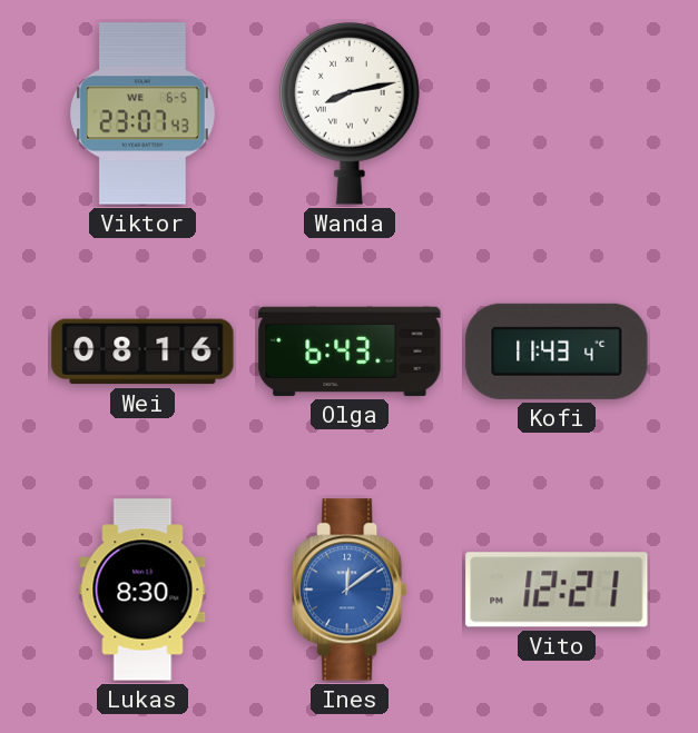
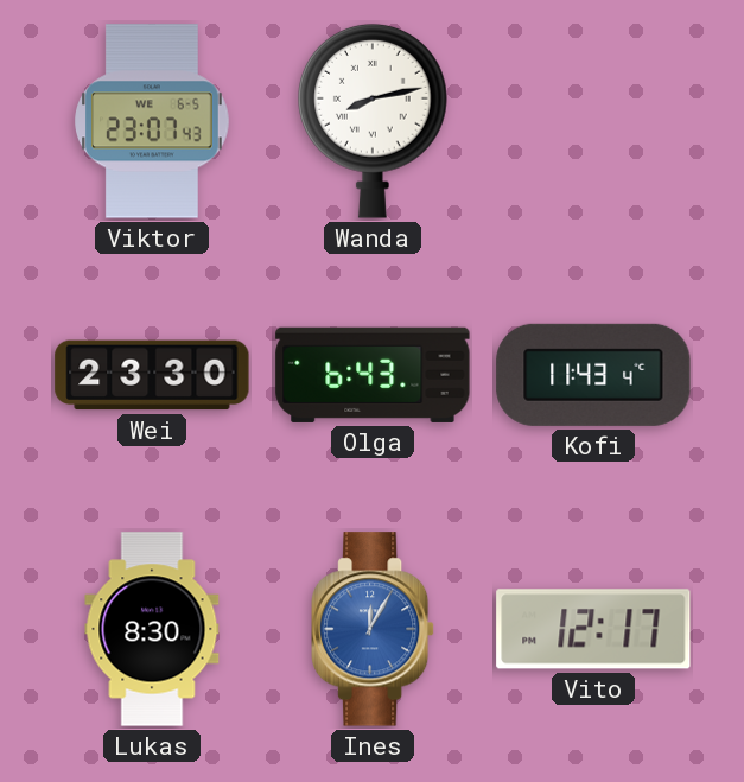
Wei: 08:16 -> 23:30
Ines: 12:09 -> 12:05
Vito: 12:21 -> 12:17
